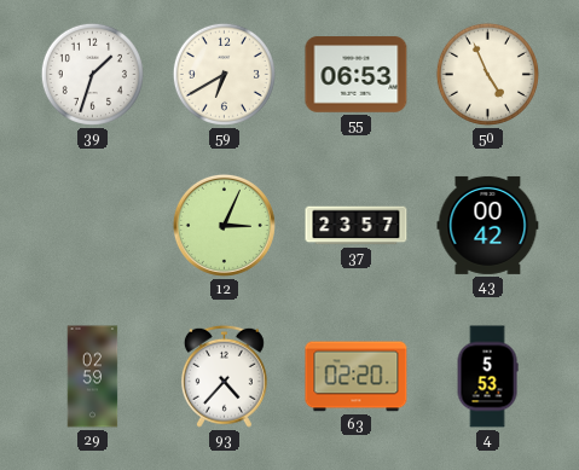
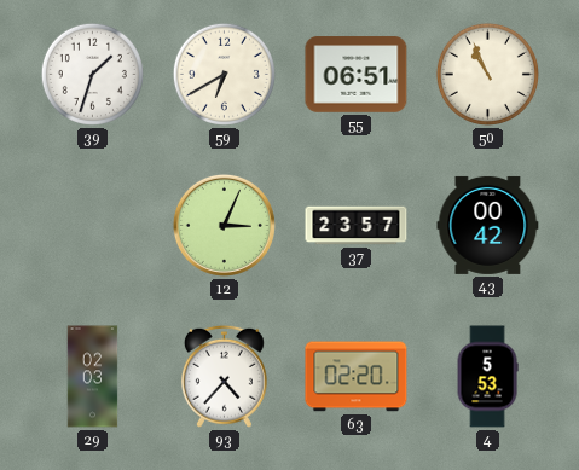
55: 06:53 -> 06:51
50: 4:56 -> 10:56
29: 02:59 -> 02:03
